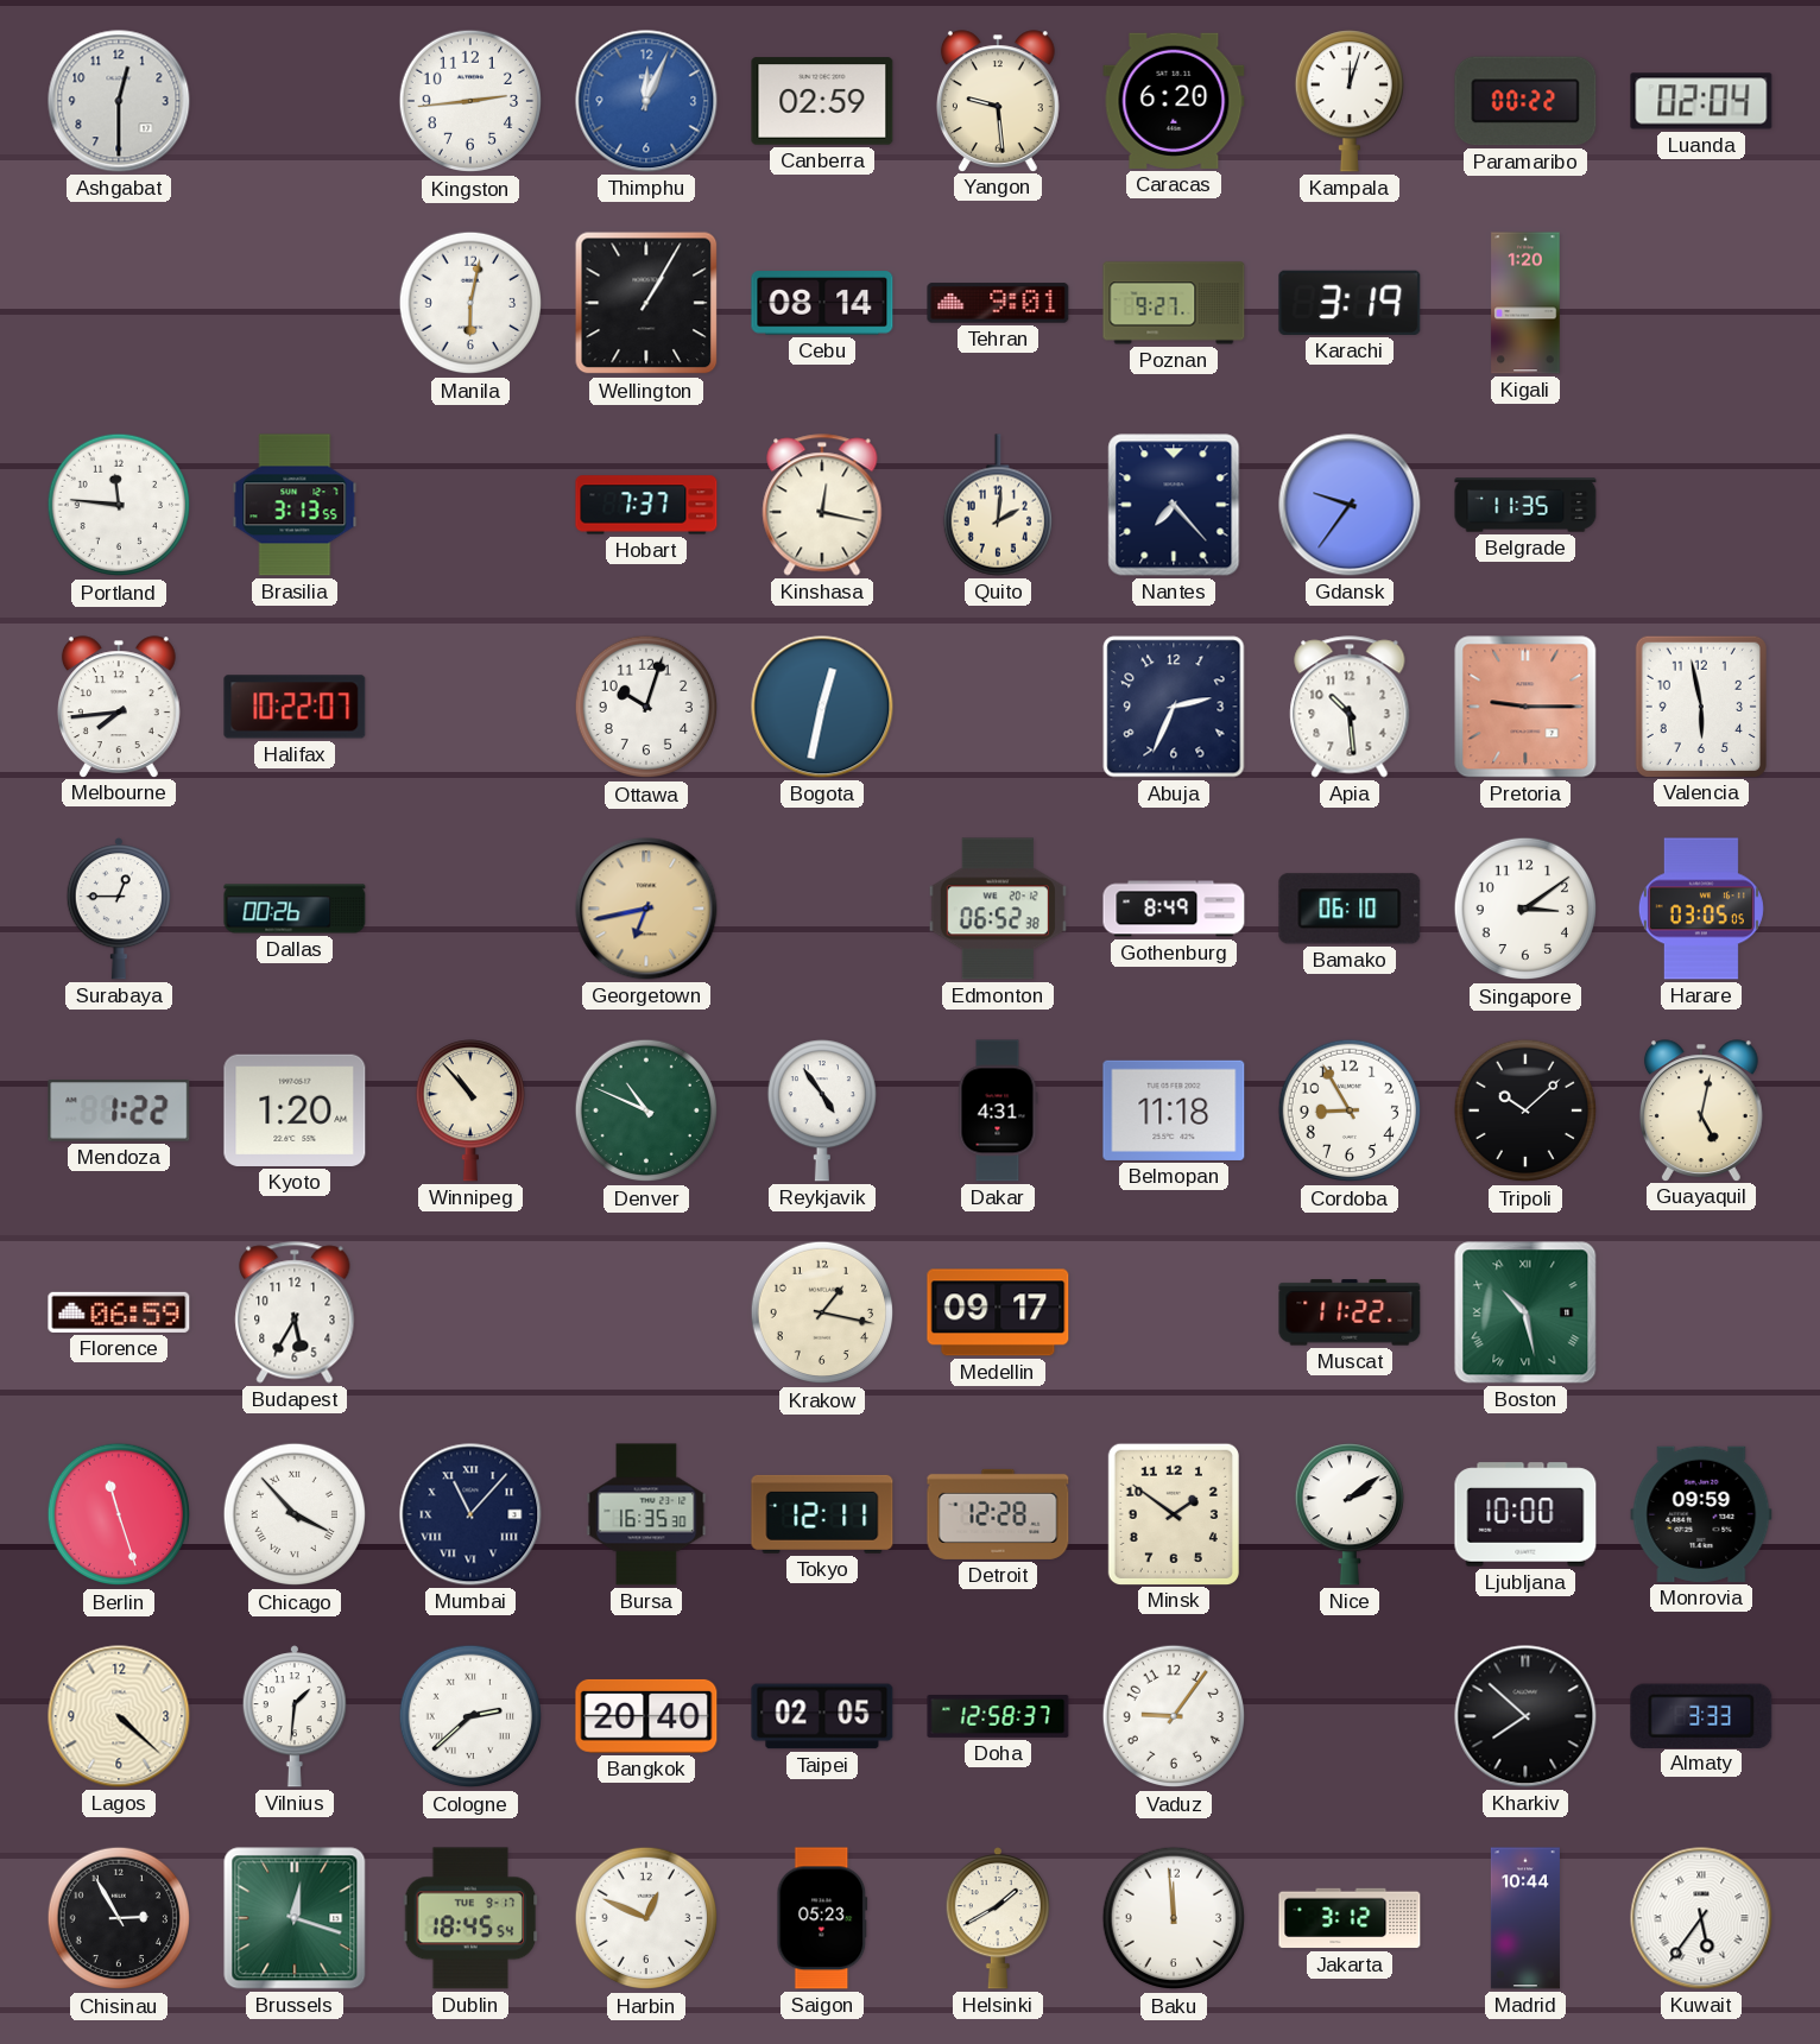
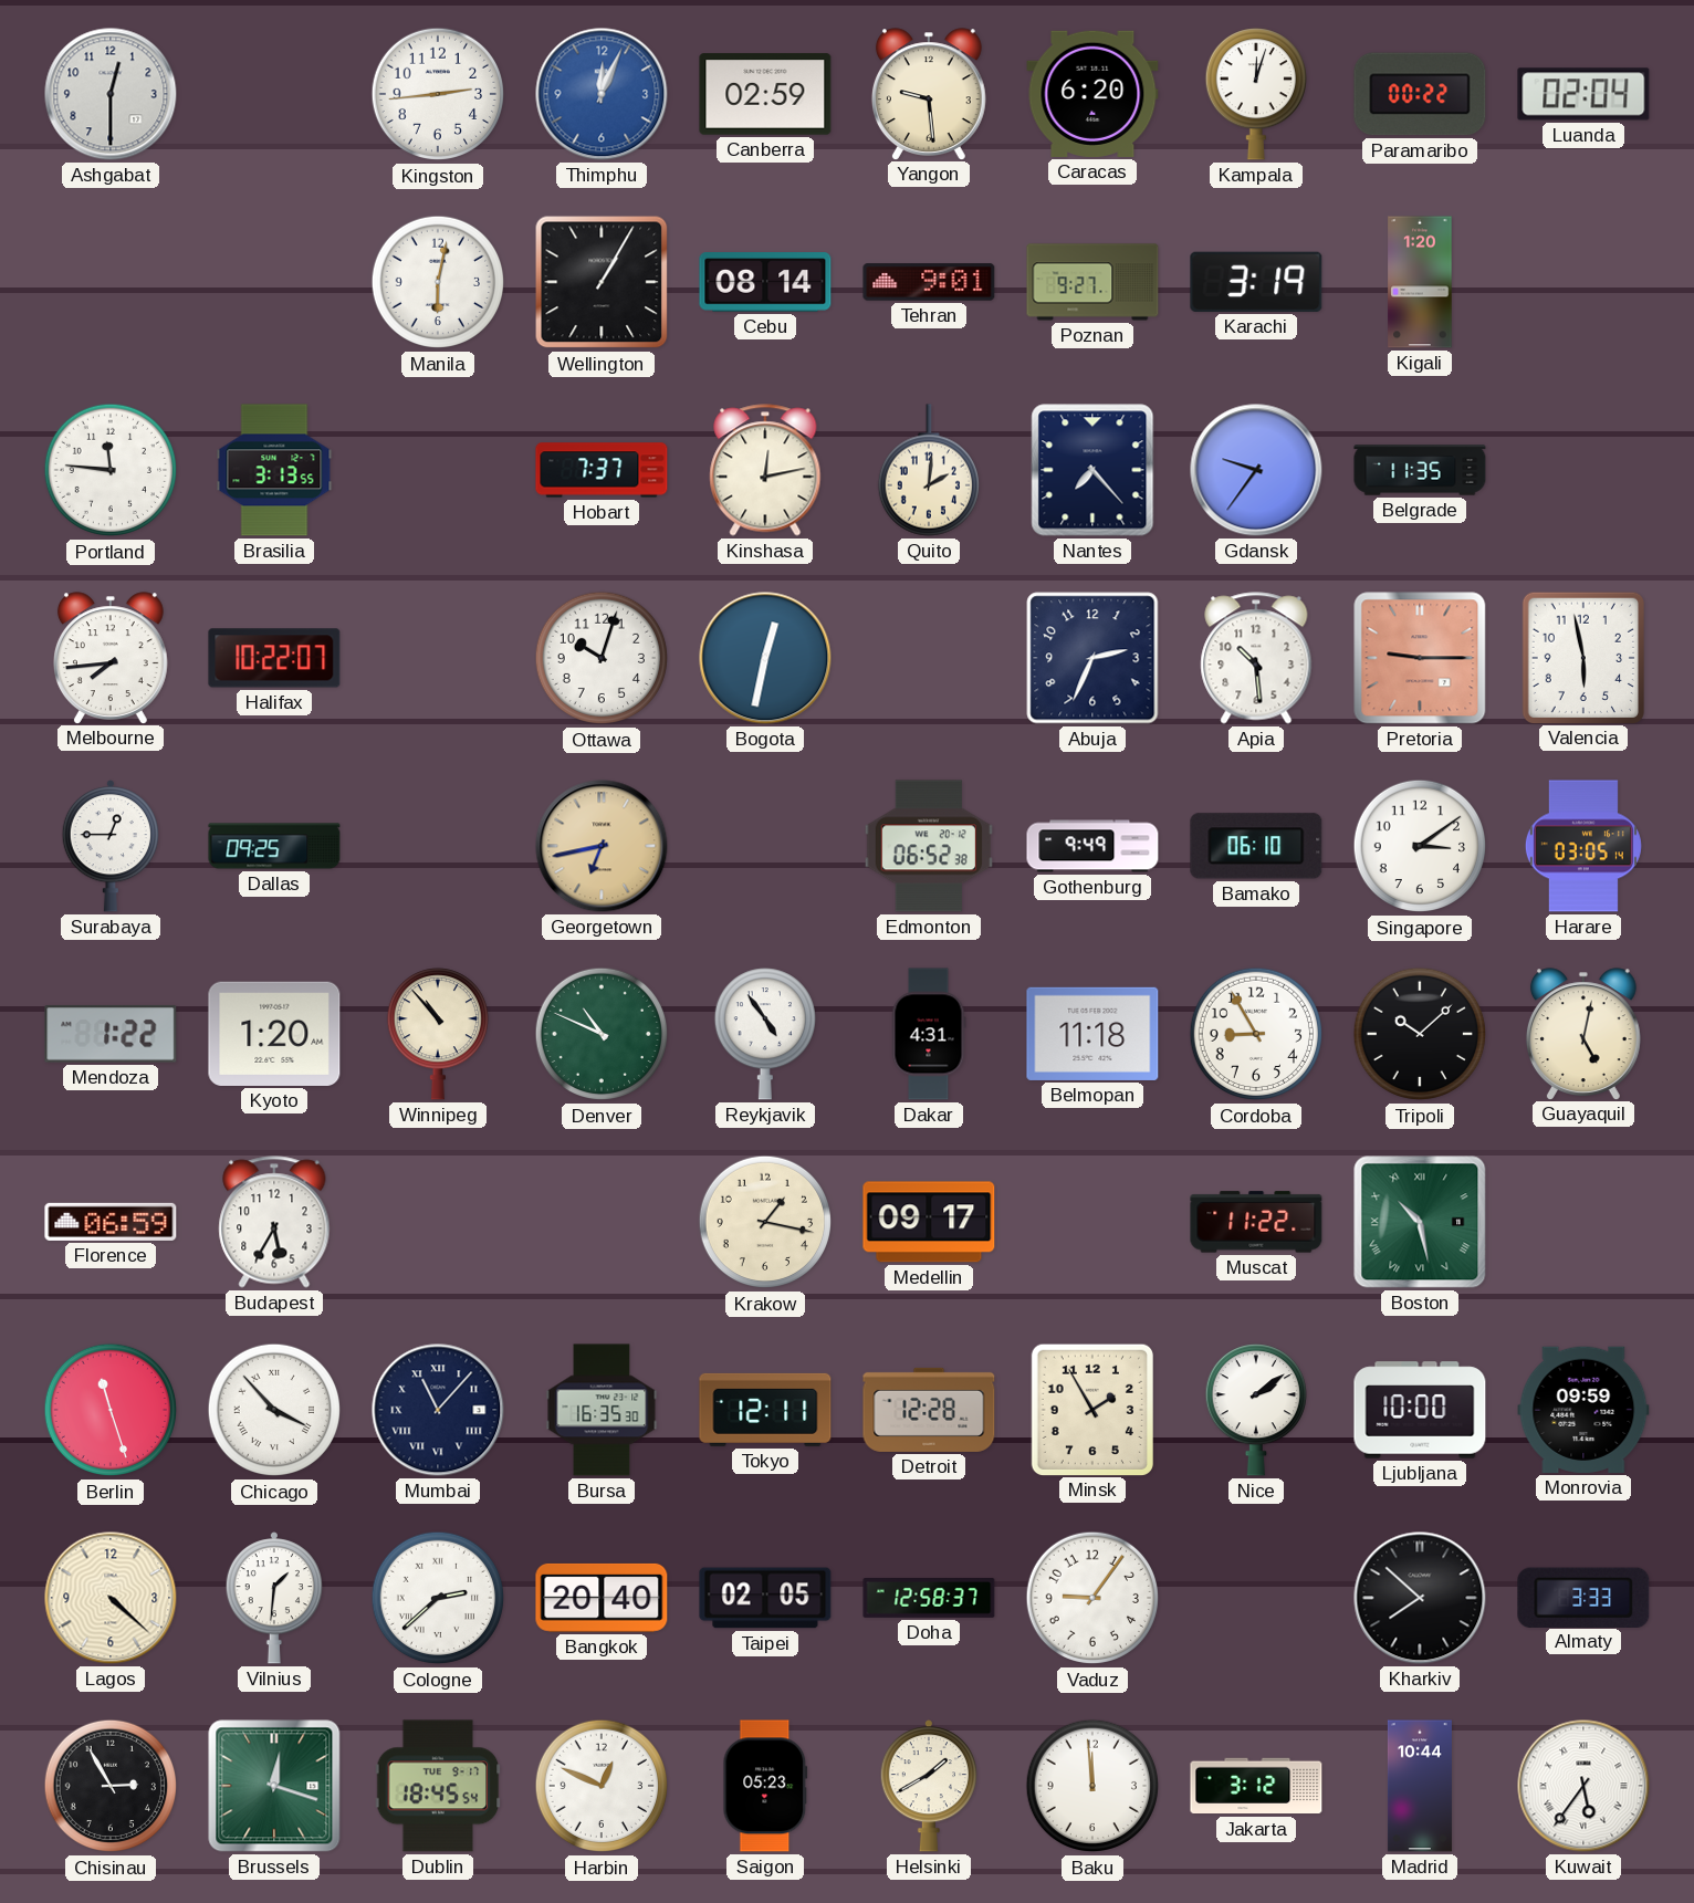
Kinshasa: 12:17 -> 12:13
Dallas: 00:26 -> 09:25
Gothenburg: 8:49 -> 9:49
Harare: 03:05:05 -> 03:05:14
Minsk: 1:51 -> 1:55
